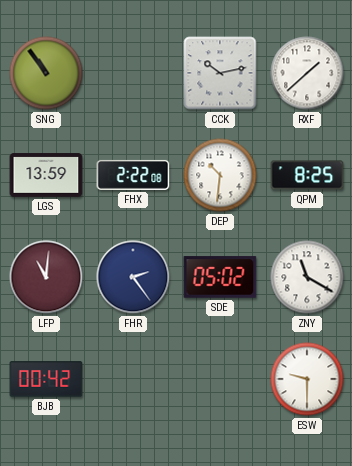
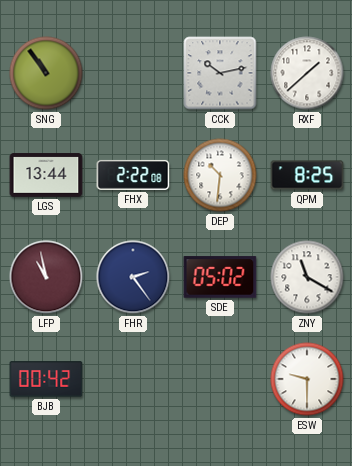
LGS: 13:59 -> 13:44
LFP: 11:01 -> 10:58
